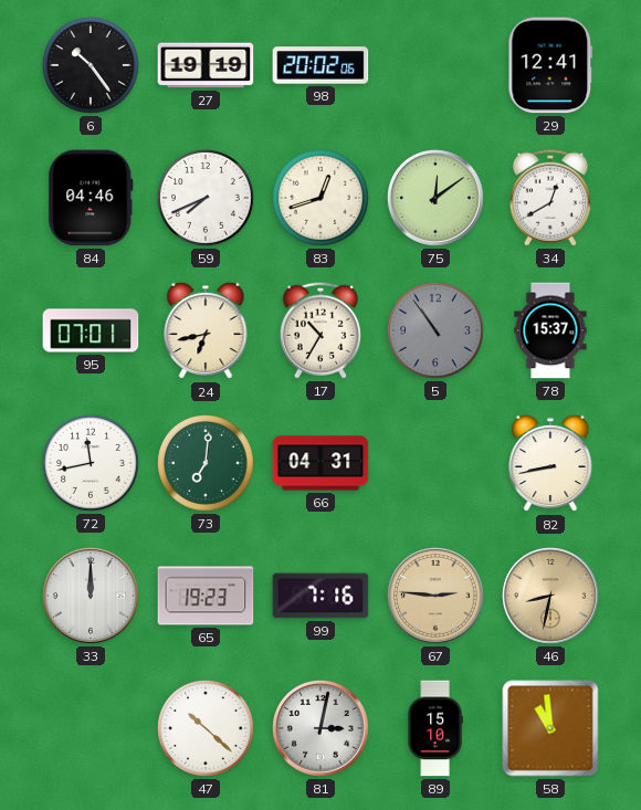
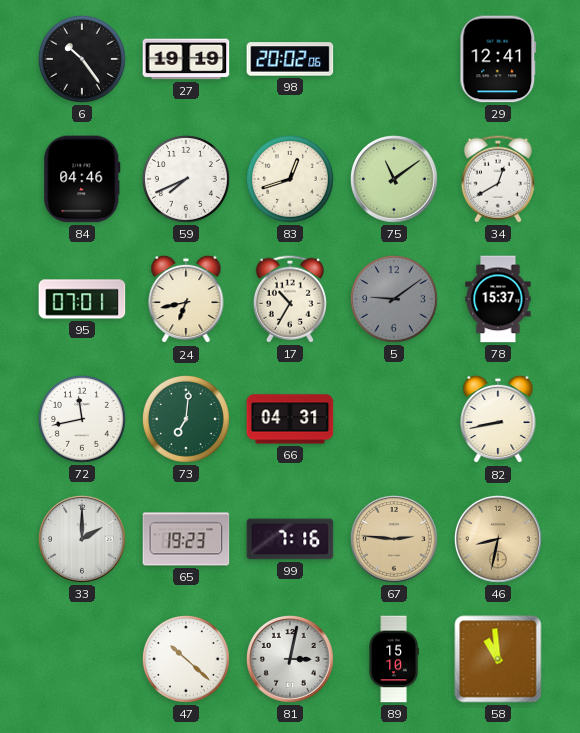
75: 12:09 -> 11:09
5: 10:54 -> 9:09
33: 12:00 -> 2:00
